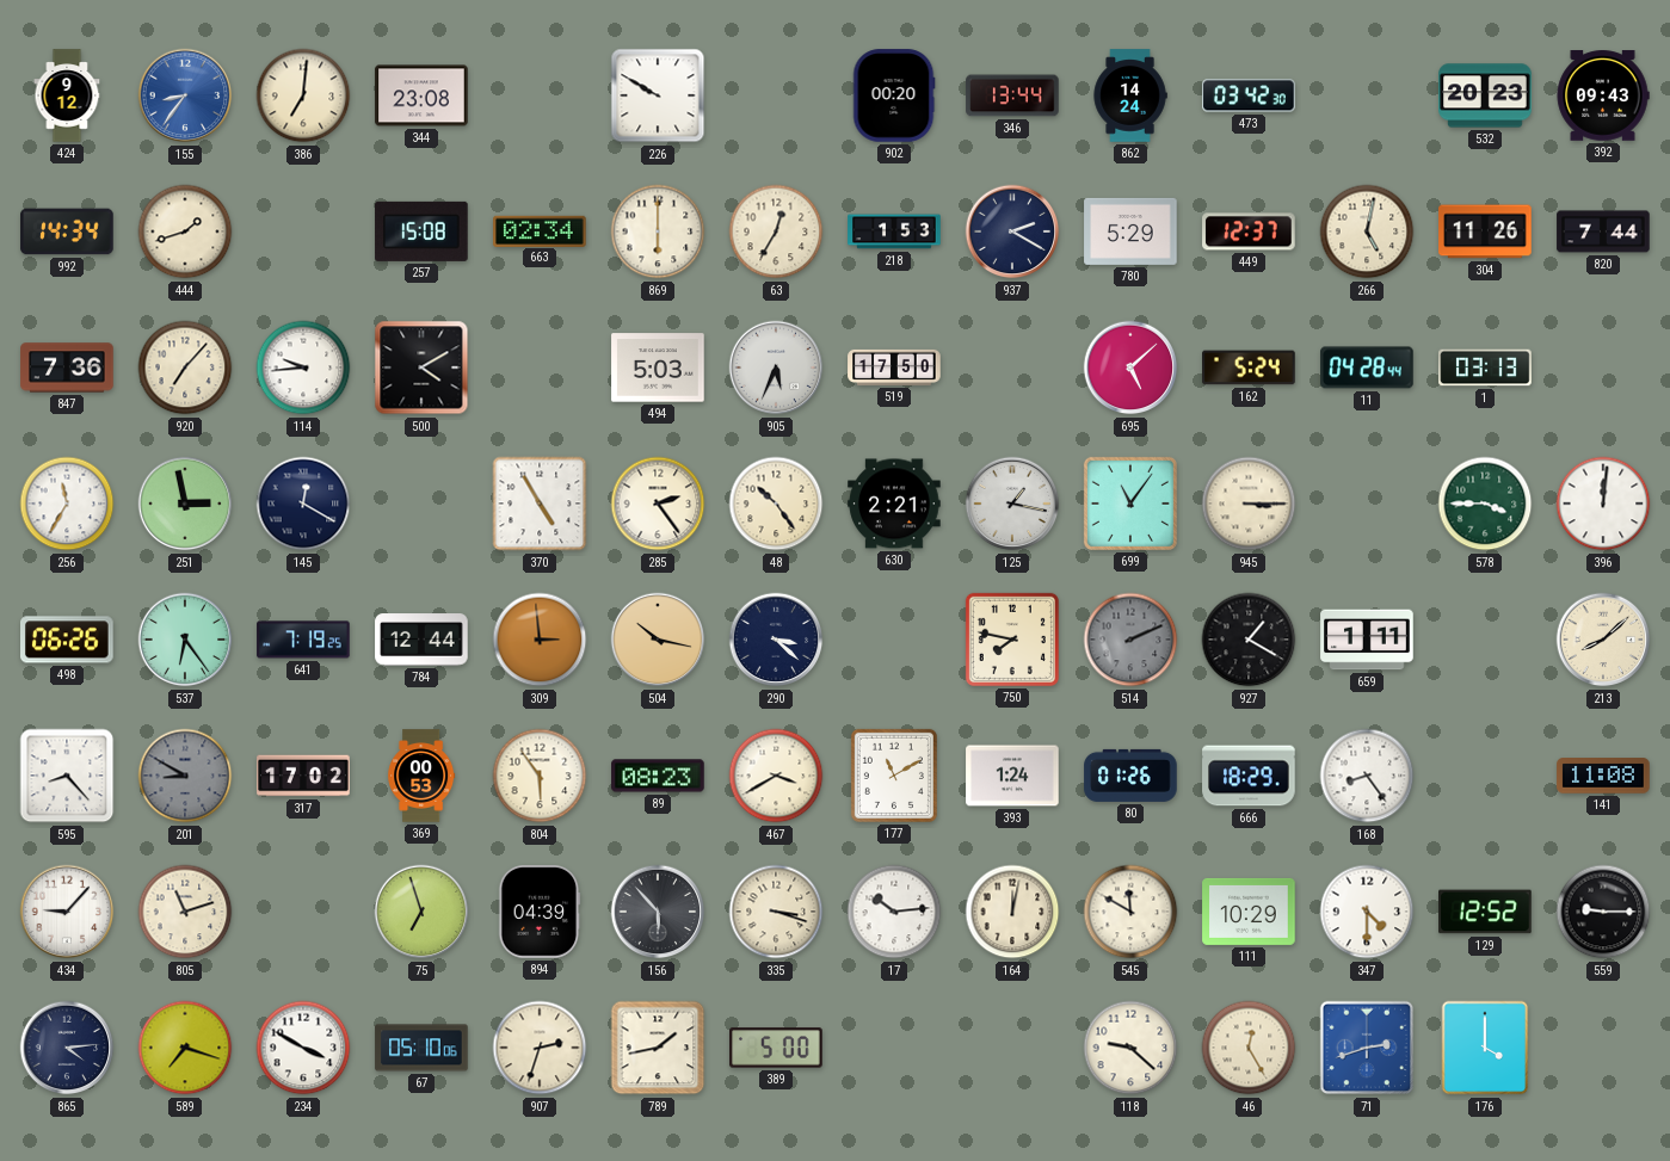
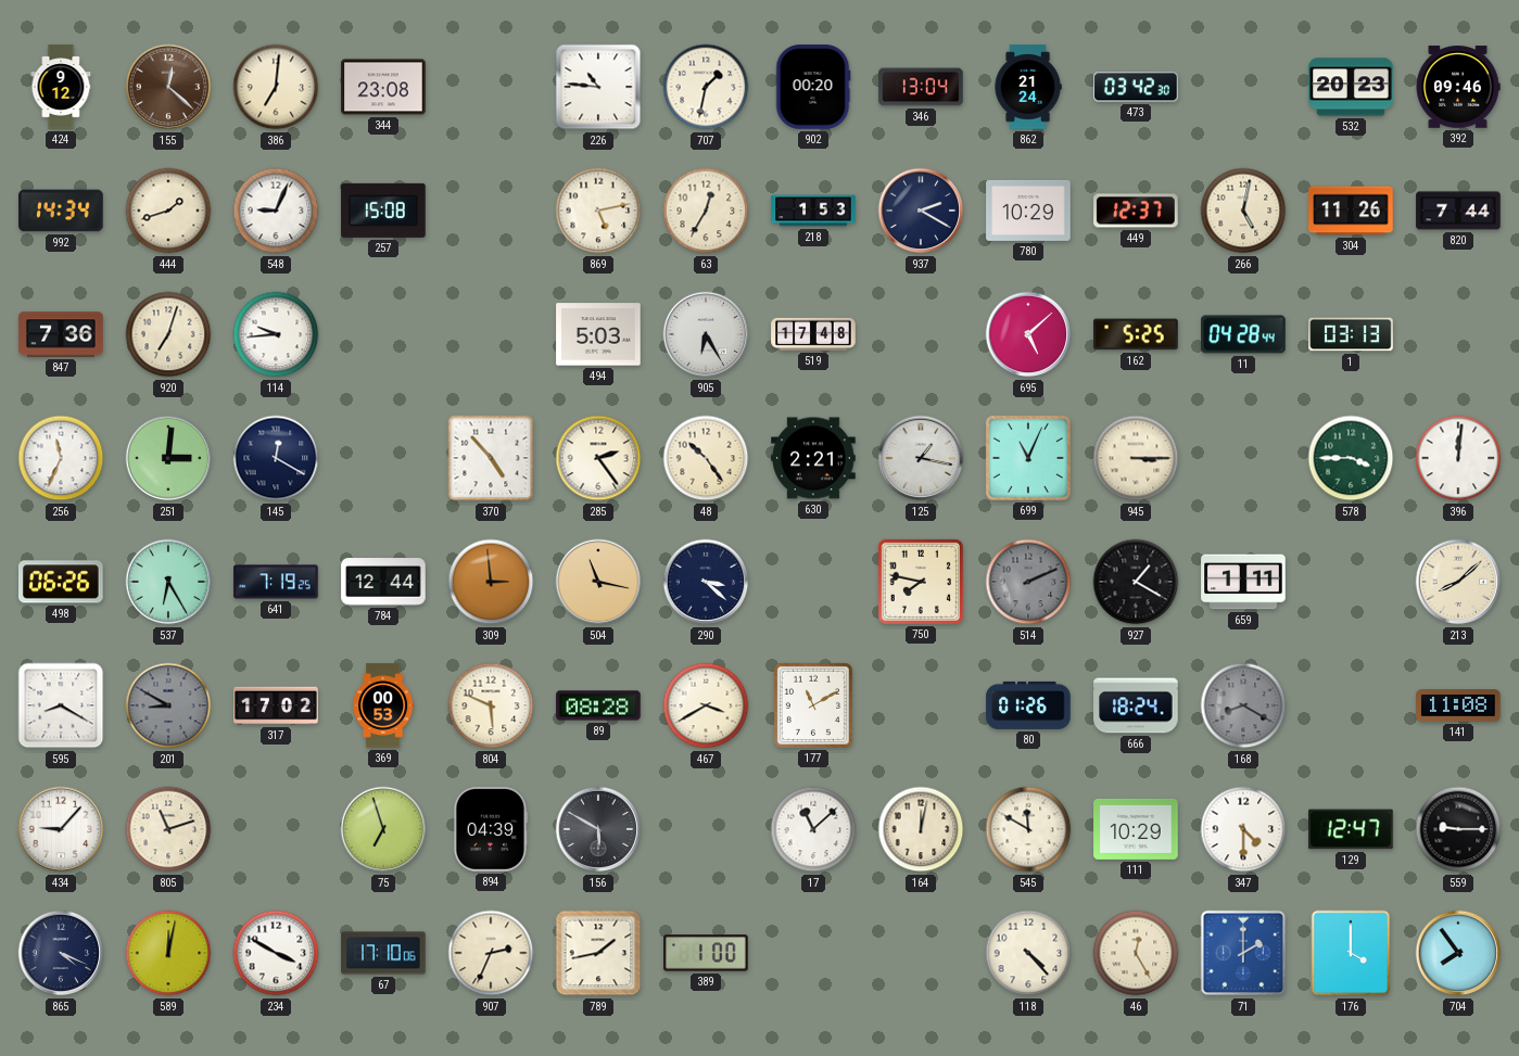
155: 8:36 -> 12:22
155 dial: blue -> brown
226: 9:50 -> 10:46
707: none -> 1:32
346: 13:44 -> 13:04
862: 14:24 -> 21:24
392: 09:43 -> 09:46
548: none -> 9:04
663: 02:34 -> none
869: 6:00 -> 5:13
780: 5:29 -> 10:29
920: 7:07 -> 7:03
500: 4:10 -> none
905: 5:34 -> 6:25
519: 17:50 -> 17:48
162: 5:24 -> 5:25
256: 11:35 -> 11:34
251: 2:58 -> 3:01
370: 4:55 -> 4:53
699: 11:06 -> 11:04
537: 6:24 -> 6:25
504: 10:17 -> 11:17
595: 8:23 -> 8:20
804: 5:54 -> 5:49
89: 08:23 -> 08:28
393: 1:24 -> none
666: 18:29 -> 18:24
168: 8:24 -> 8:20
168 dial: white -> grey
156: 5:53 -> 5:50
335: 3:18 -> none
17: 10:14 -> 11:08
129: 12:52 -> 12:47
865: 4:14 -> 4:19
589: 7:18 -> 12:02
67: 05:10 -> 17:10
907: 2:33 -> 2:34
389: 5:00 -> 1:00
118: 9:22 -> 4:23
71: 2:42 -> 2:00
704: none -> 7:54
